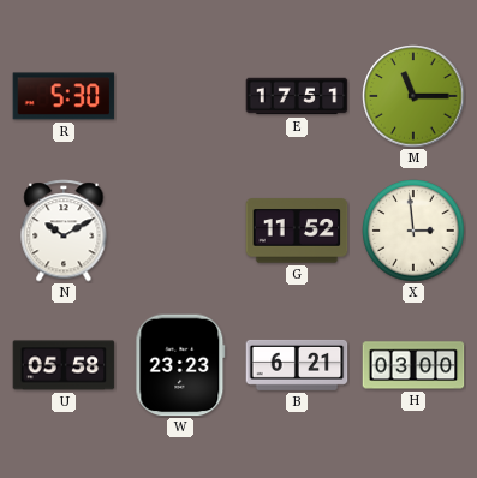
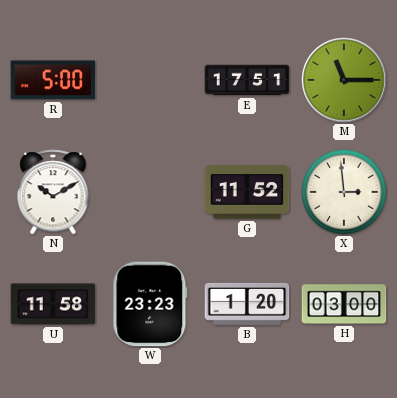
R: 5:30 -> 5:00
U: 05:58 -> 11:58
B: 6:21 -> 1:20
